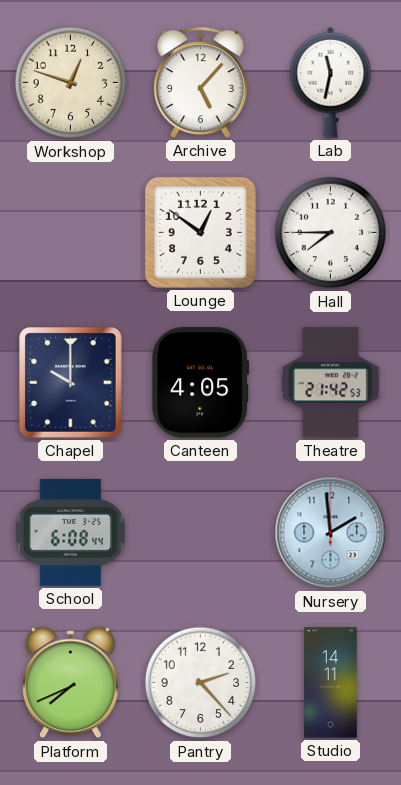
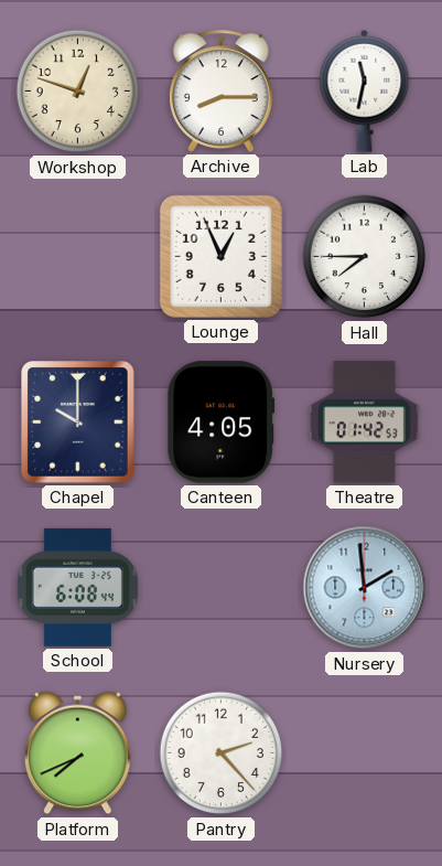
Archive: 5:07 -> 8:15
Lounge: 12:51 -> 12:56
Theatre: 21:42 -> 01:42
Studio: 14:11 -> none
